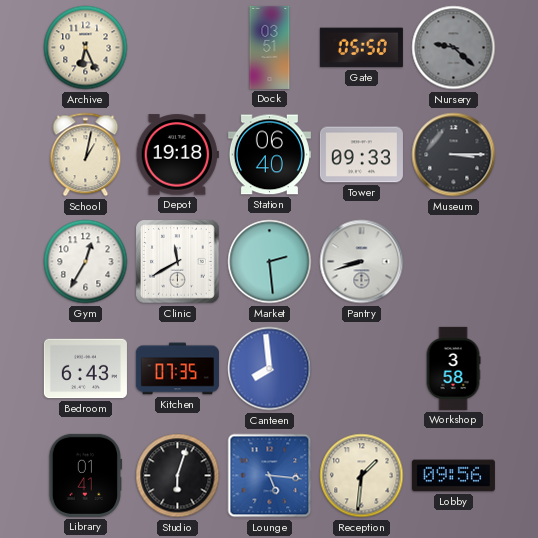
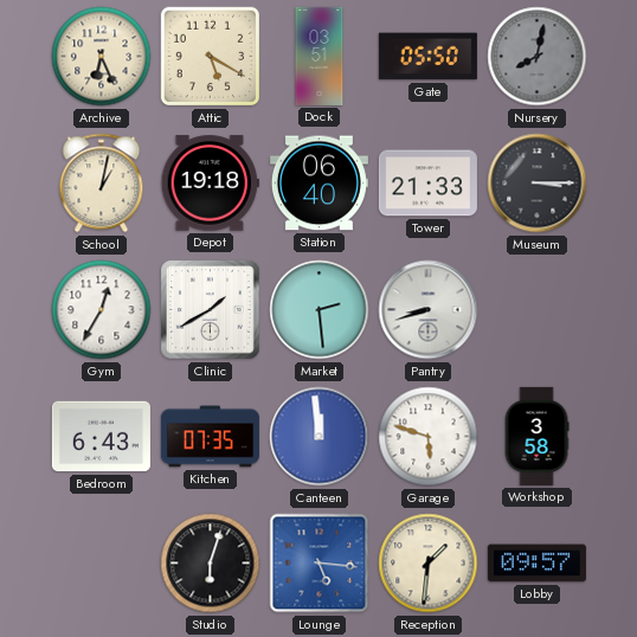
Attic: none -> 5:20
Nursery: 9:22 -> 8:02
Tower: 09:33 -> 21:33
Clinic: 11:40 -> 1:40
Canteen: 7:59 -> 11:59
Garage: none -> 5:48
Library: 01:41 -> none
Lobby: 09:56 -> 09:57
